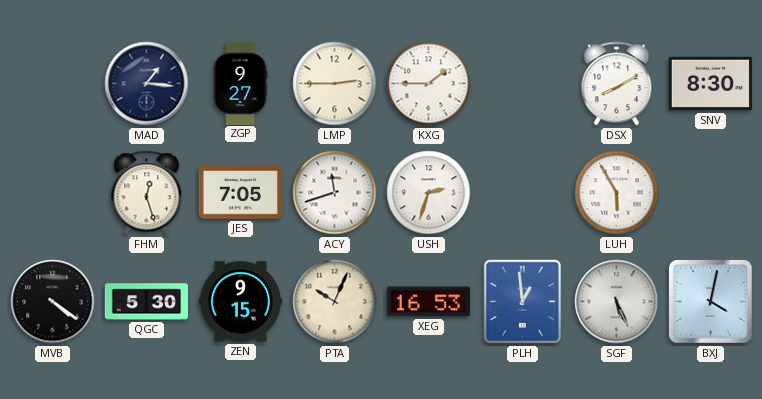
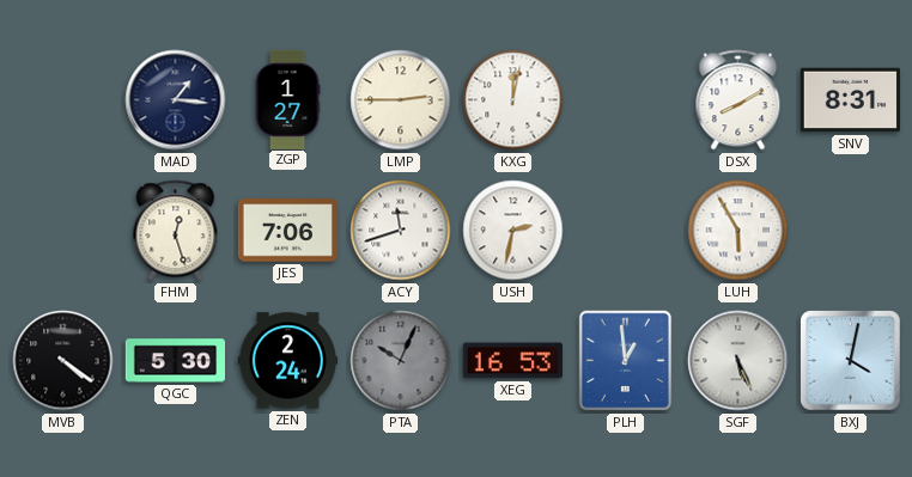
ZGP: 9:27 -> 1:27
KXG: 1:45 -> 12:02
SNV: 8:30 -> 8:31
JES: 7:05 -> 7:06
USH: 2:33 -> 2:32
ZEN: 9:15 -> 2:24
PTA dial: cream -> grey
